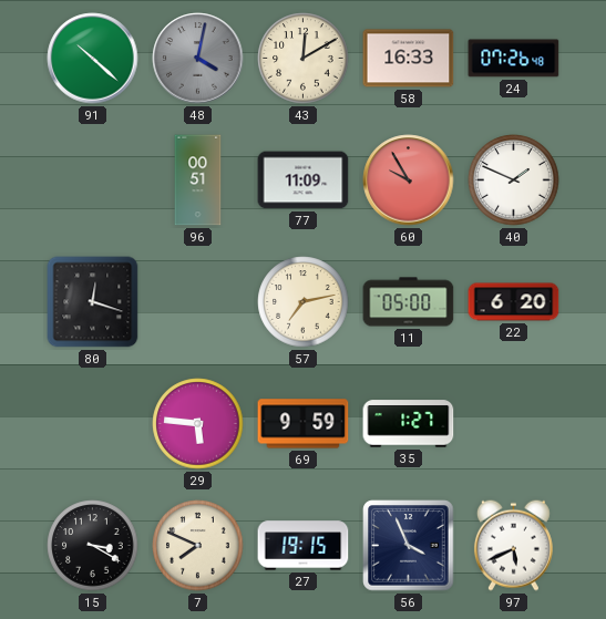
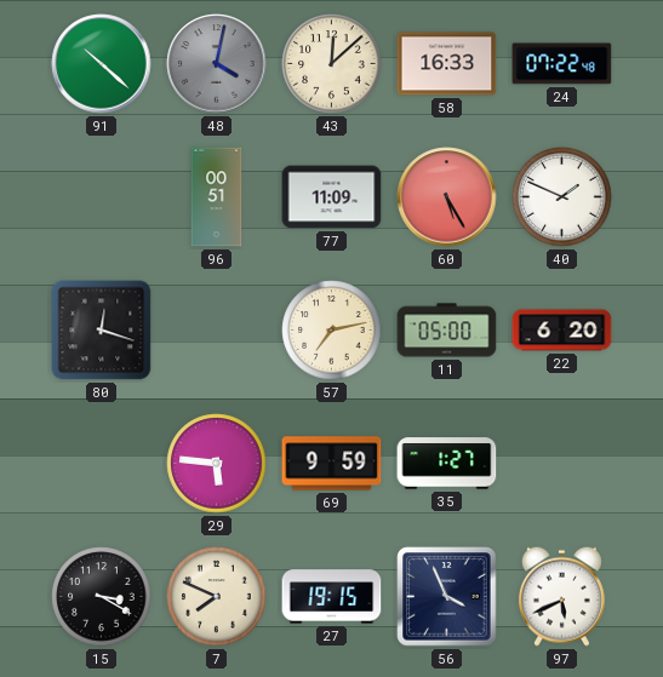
43: 12:10 -> 12:08
24: 07:26 -> 07:22
60: 9:55 -> 5:25
